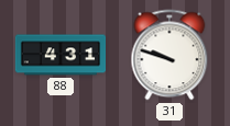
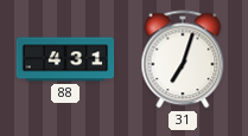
31: 9:48 -> 7:03
